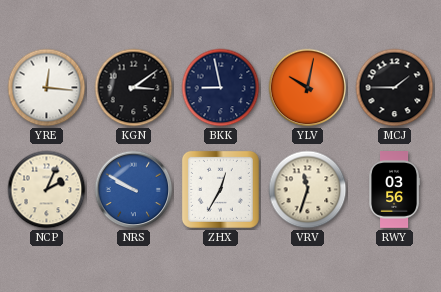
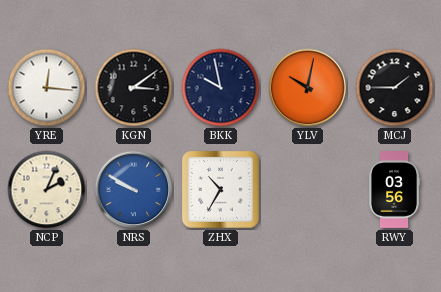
BKK: 8:58 -> 9:58
ZHX: 12:35 -> 10:35
VRV: 11:33 -> none
